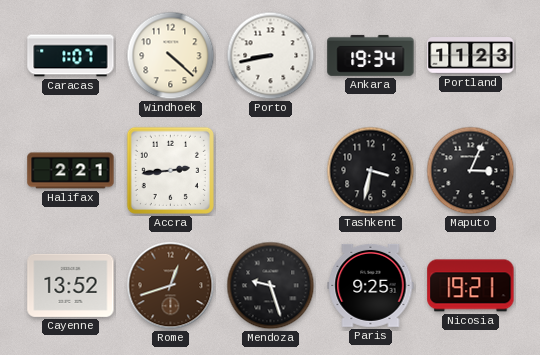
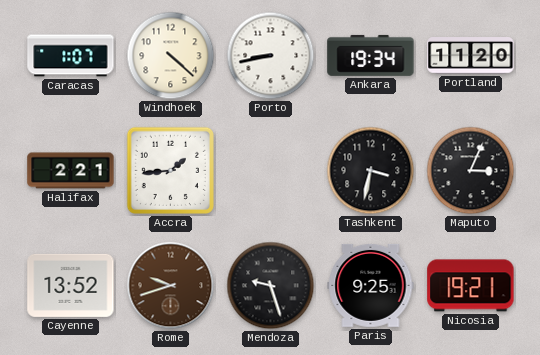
Portland: 11:23 -> 11:20
Accra: 2:44 -> 1:44
Rome: 12:42 -> 9:42
